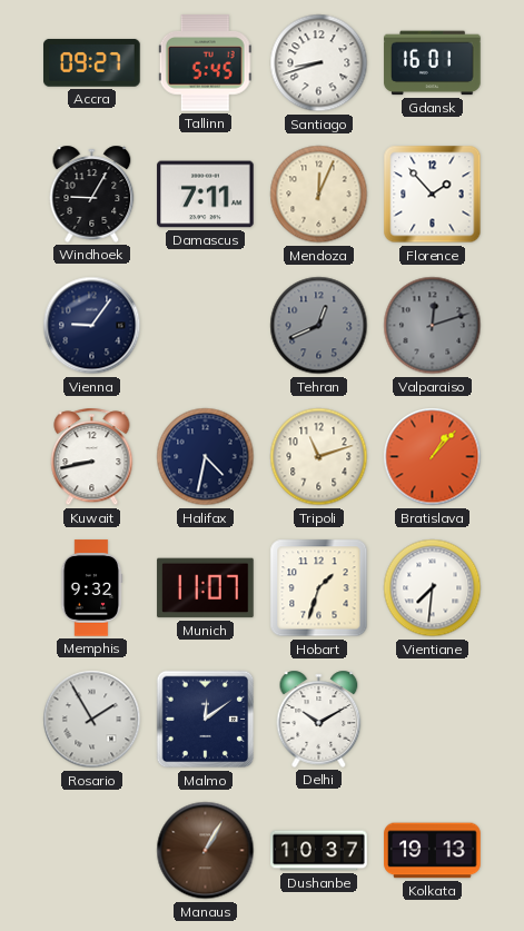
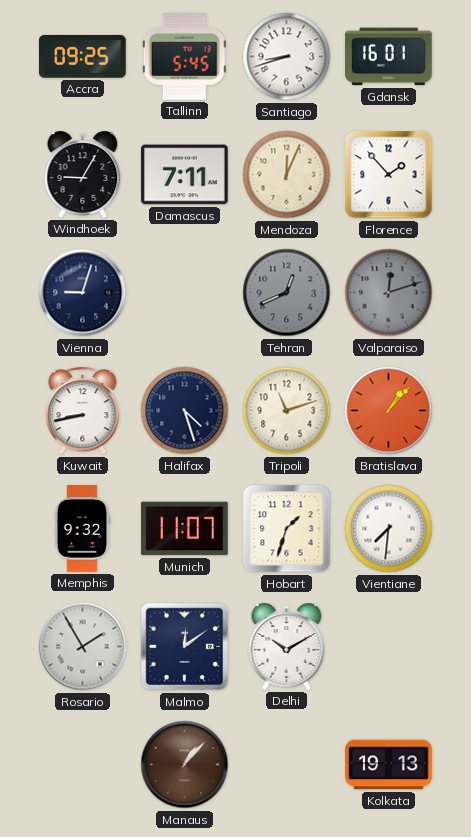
Accra: 09:27 -> 09:25
Vienna: 9:06 -> 9:03
Halifax: 4:32 -> 4:27
Manaus: 1:05 -> 1:07
Dushanbe: 10:37 -> none
